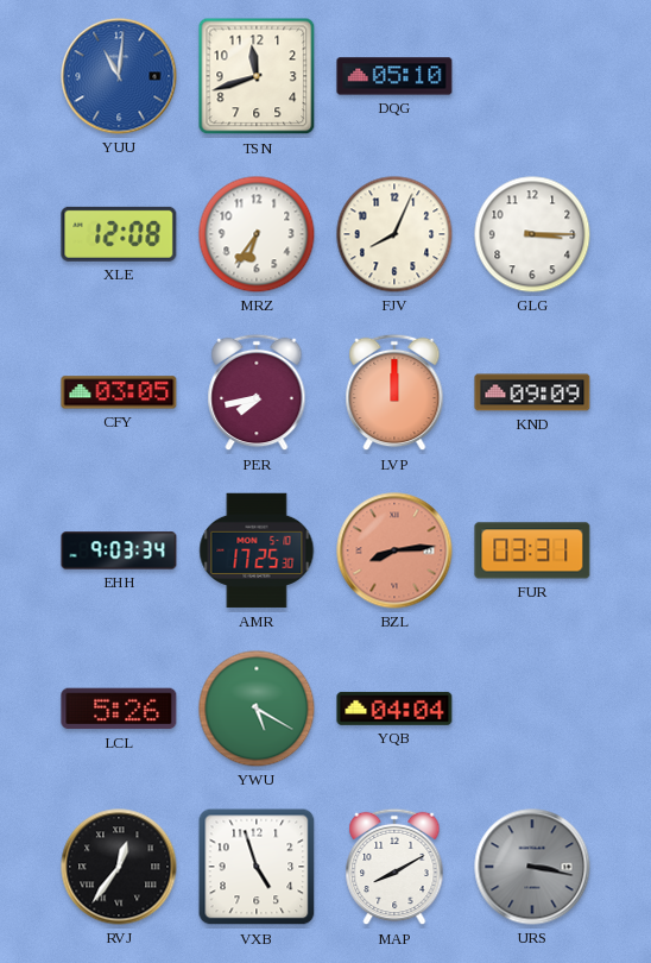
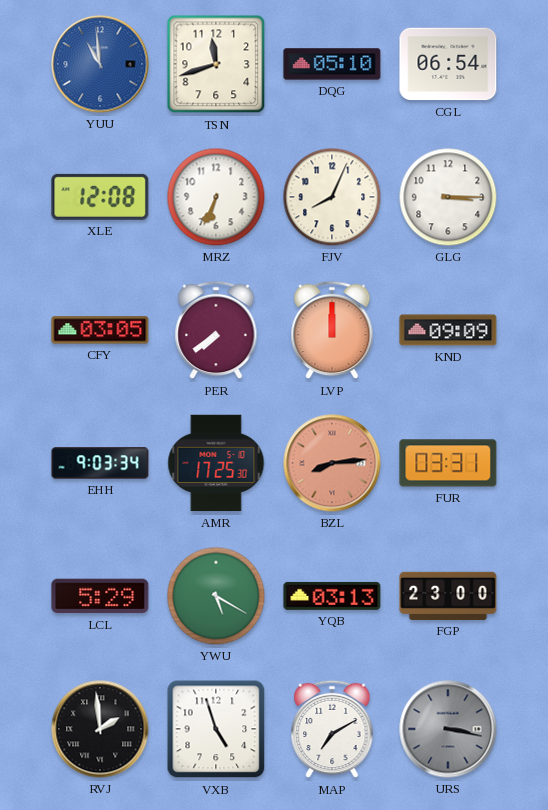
YUU: 11:01 -> 10:59
CGL: none -> 06:54
MRZ: 6:36 -> 6:34
PER: 7:43 -> 7:39
LCL: 5:26 -> 5:29
YQB: 04:04 -> 03:13
FGP: none -> 23:00
RVJ: 12:36 -> 1:59
MAP: 8:10 -> 7:10
